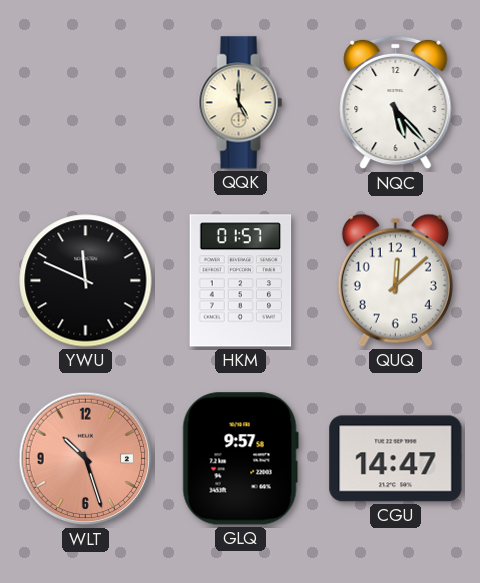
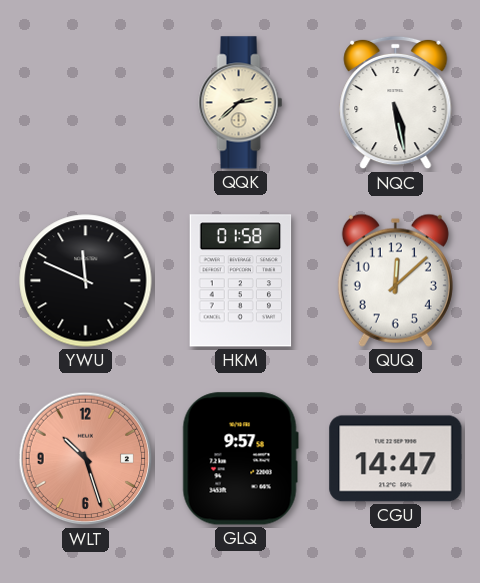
QQK: 5:00 -> 2:38
NQC: 5:23 -> 5:28
HKM: 01:57 -> 01:58
